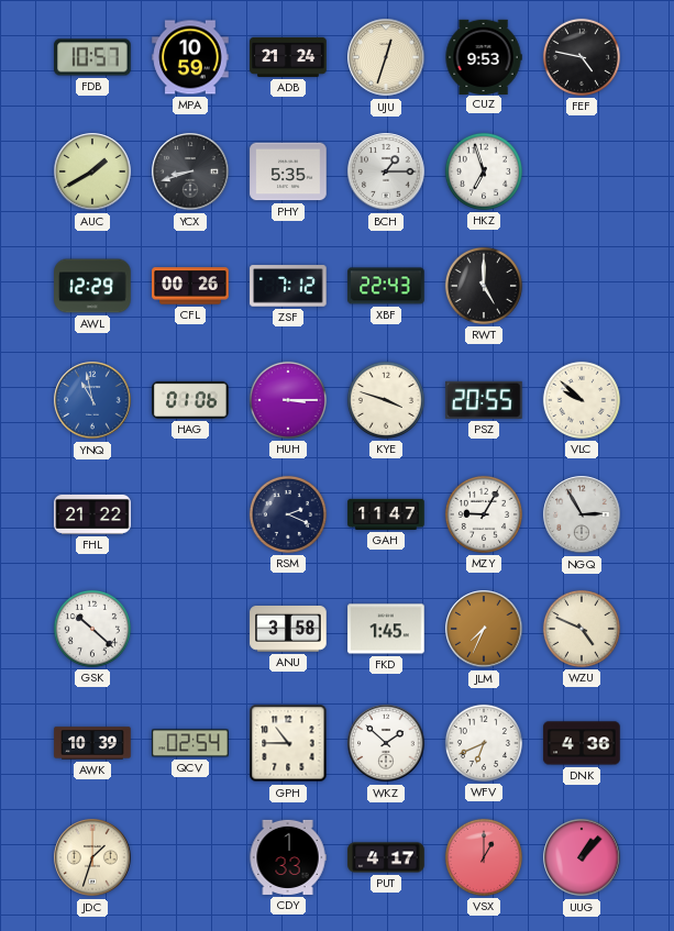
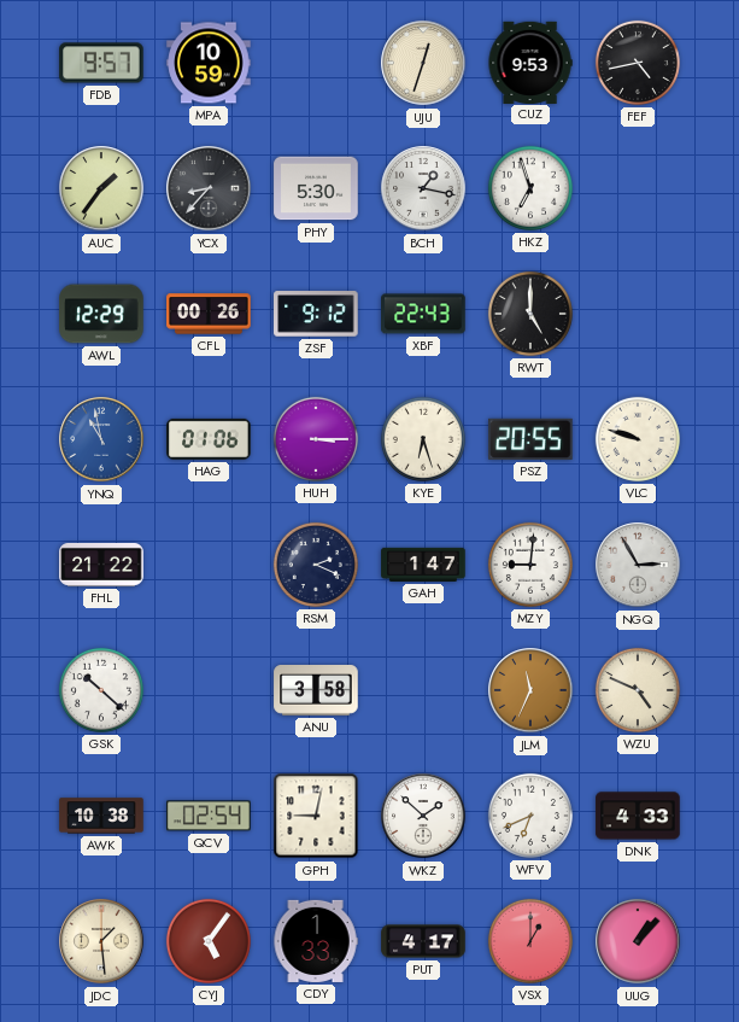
FDB: 10:57 -> 9:57
ADB: 21:24 -> none
FEF: 4:47 -> 4:43
AUC: 1:40 -> 1:36
YCX: 8:42 -> 8:37
PHY: 5:35 -> 5:30
BCH: 1:15 -> 1:17
ZSF: 7:12 -> 9:12
KYE: 3:48 -> 6:27
VLC: 9:52 -> 9:48
GAH: 11:47 -> 1:47
MZY: 9:05 -> 9:01
FKD: 1:45 -> none
JLM: 7:34 -> 11:34
AWK: 10:39 -> 10:38
GPH: 10:45 -> 9:02
DNK: 4:36 -> 4:33
JDC: 1:33 -> 1:29
CYJ: none -> 5:06
